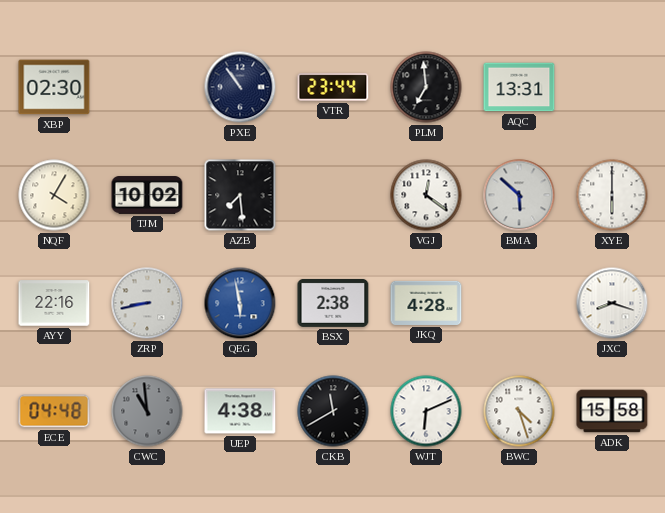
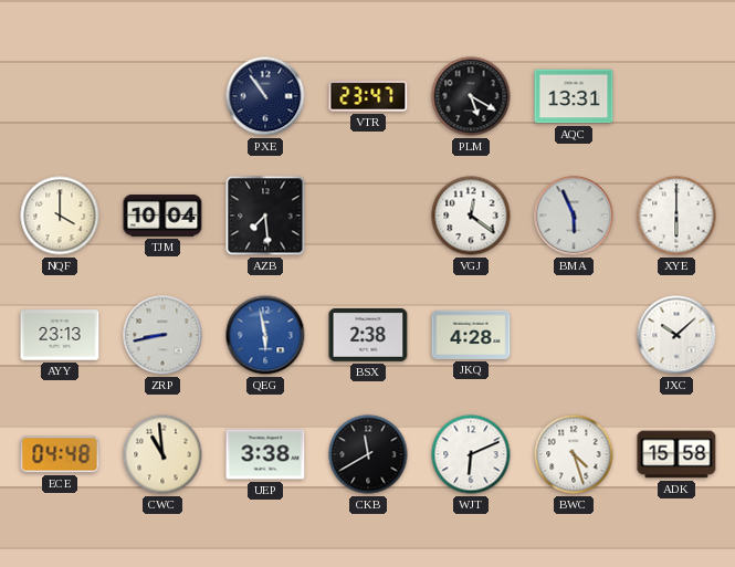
XBP: 02:30 -> none
VTR: 23:44 -> 23:47
PLM: 6:59 -> 5:20
NQF: 4:05 -> 4:00
TJM: 10:02 -> 10:04
BMA: 5:52 -> 5:56
AYY: 22:16 -> 23:13
JXC: 8:18 -> 10:08
CWC dial: grey -> cream
UEP: 4:38 -> 3:38
